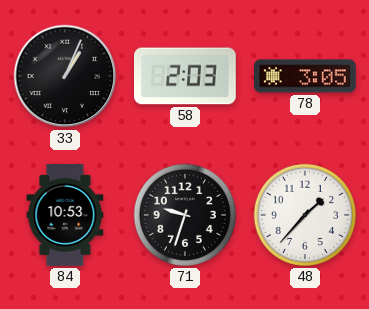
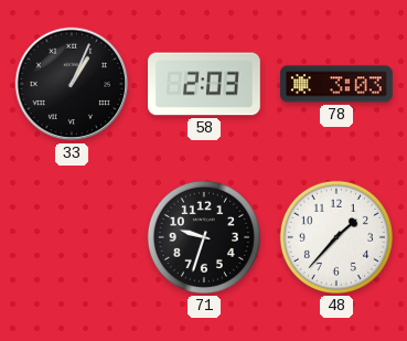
78: 3:05 -> 3:03
84: 10:53 -> none
